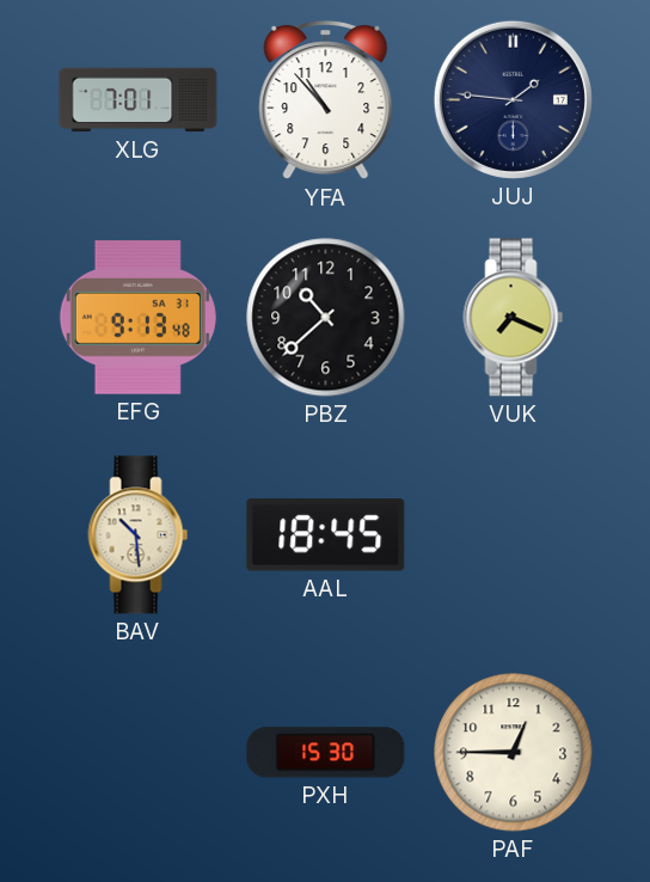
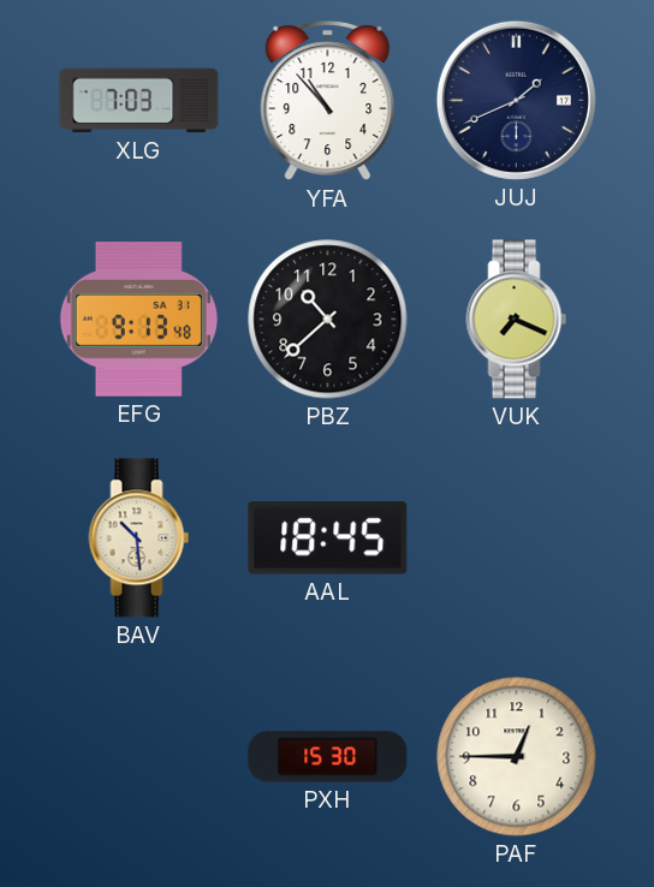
XLG: 7:01 -> 7:03
JUJ: 1:46 -> 1:41
